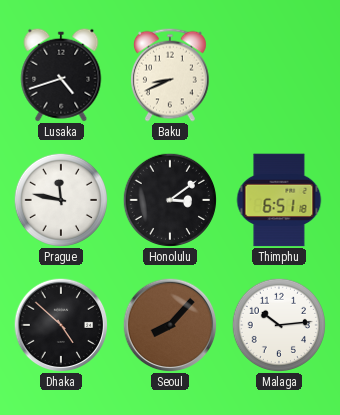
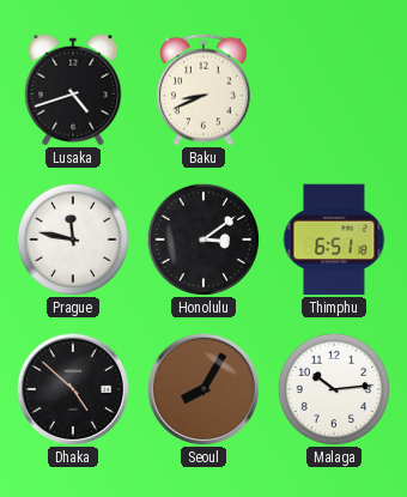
Seoul: 8:07 -> 8:05
